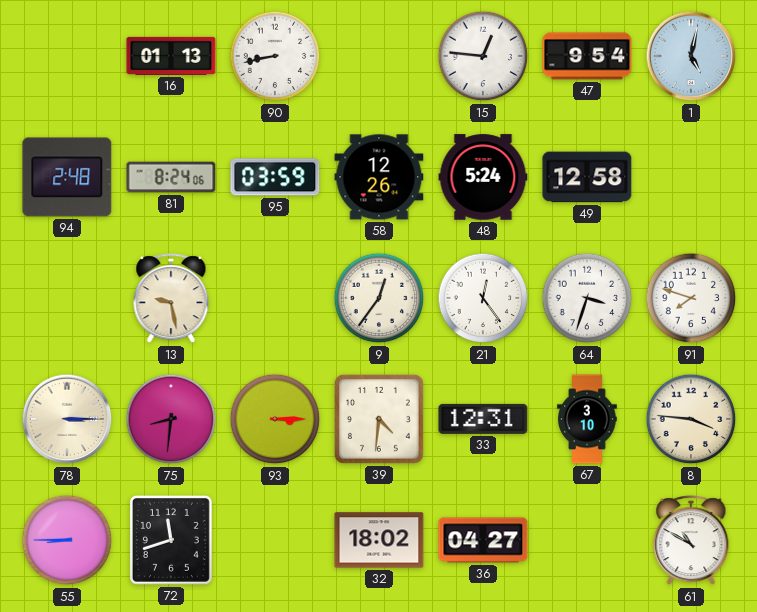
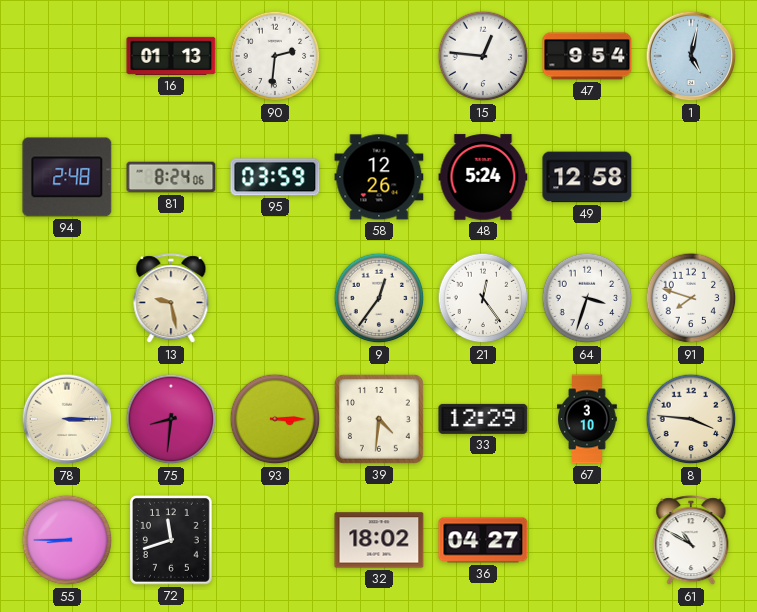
90: 8:43 -> 2:31
33: 12:31 -> 12:29
